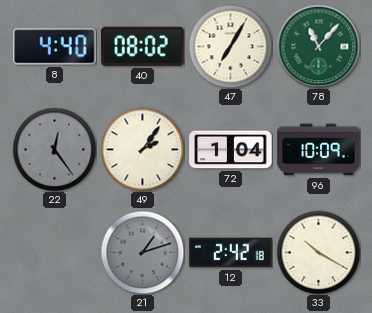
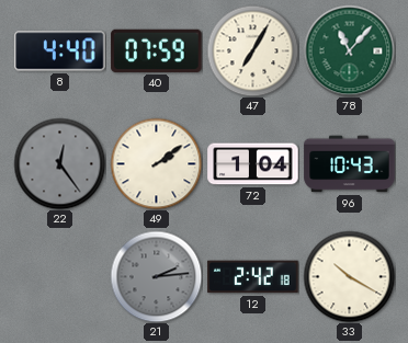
40: 08:02 -> 07:59
49: 2:06 -> 2:09
96: 10:09 -> 10:43
21: 1:12 -> 2:14
